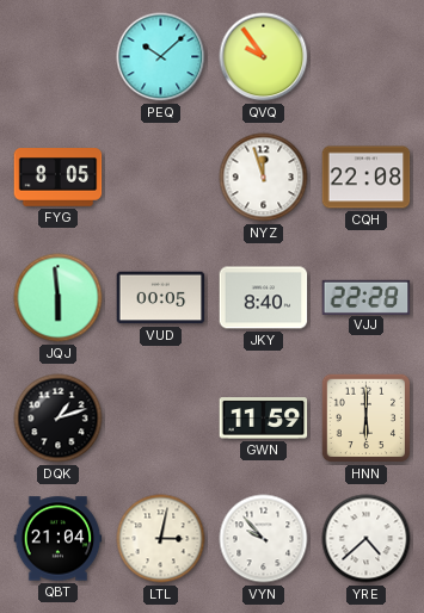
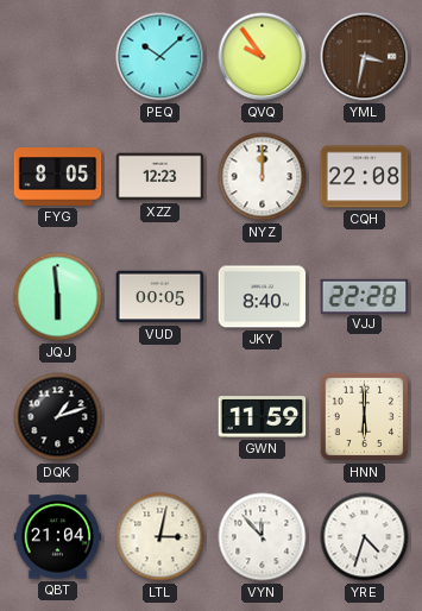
YML: none -> 3:32
XZZ: none -> 12:23
NYZ: 11:57 -> 12:00
VYN: 9:53 -> 11:53
YRE: 4:38 -> 4:33
